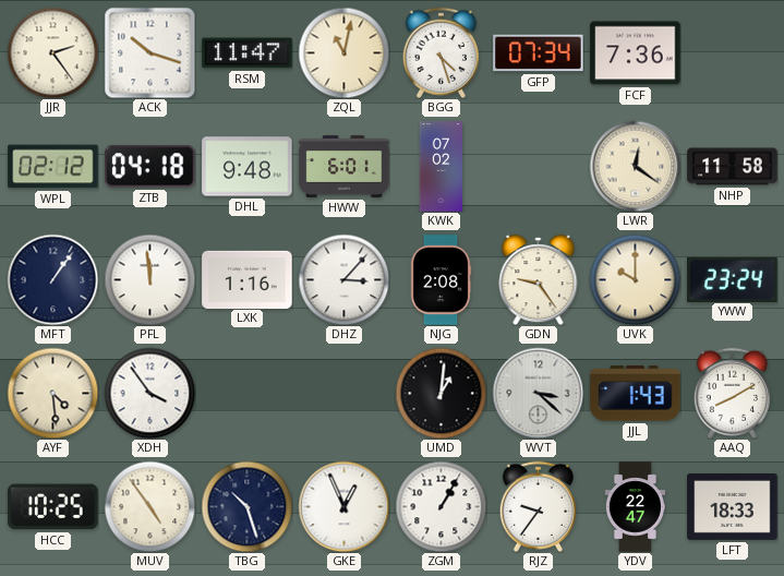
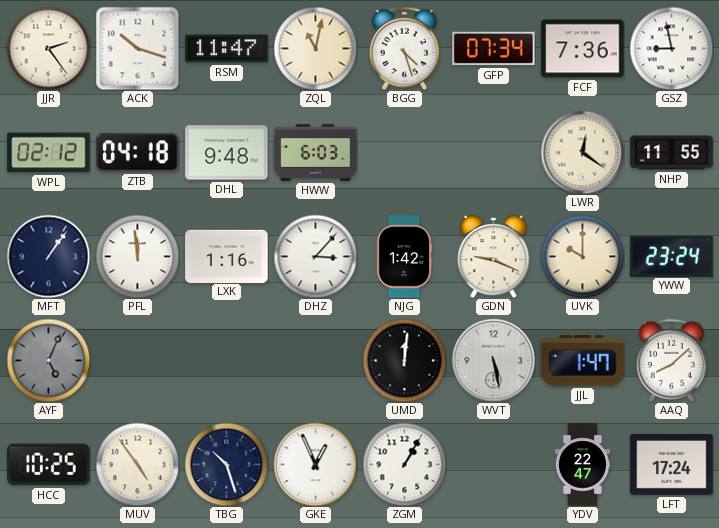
GSZ: none -> 8:58
HWW: 6:01 -> 6:03
KWK: 07:02 -> none
NHP: 11:58 -> 11:55
NJG: 2:08 -> 1:42
GDN: 9:24 -> 9:19
AYF: 4:29 -> 5:04
AYF dial: cream -> grey
XDH: 3:54 -> none
UMD: 1:01 -> 12:01
WVT: 3:22 -> 5:28
JJL: 1:43 -> 1:47
AAQ: 8:10 -> 8:08
RJZ: 9:36 -> none
LFT: 18:33 -> 17:24
